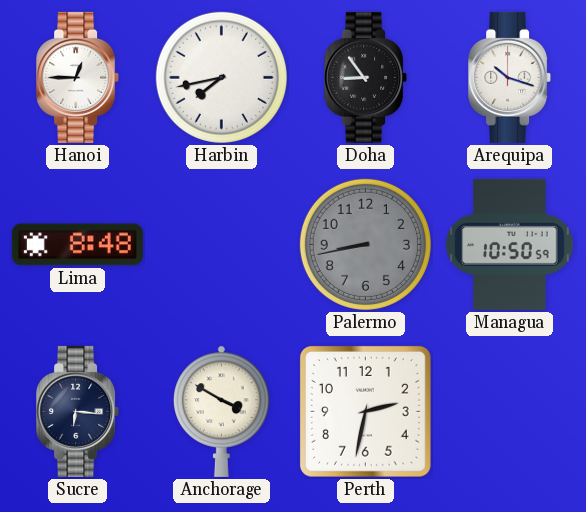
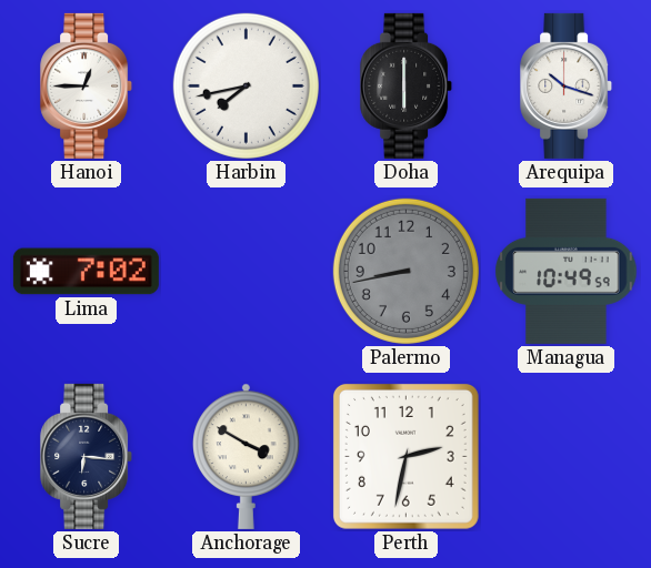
Doha: 8:54 -> 6:00
Lima: 8:48 -> 7:02
Managua: 10:50 -> 10:49
